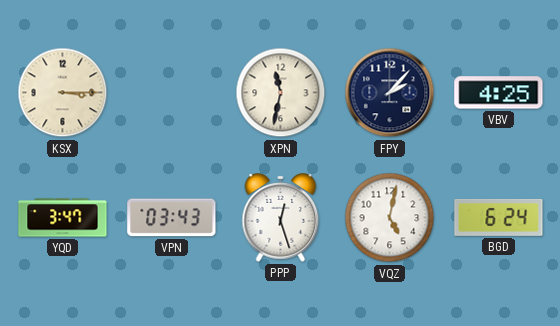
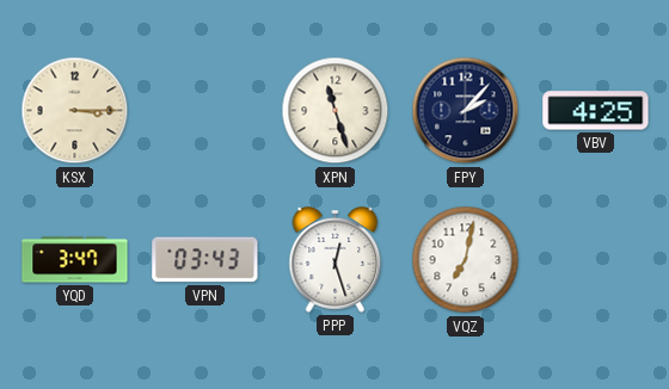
XPN: 11:32 -> 11:27
VQZ: 5:02 -> 7:02
BGD: 6:24 -> none
